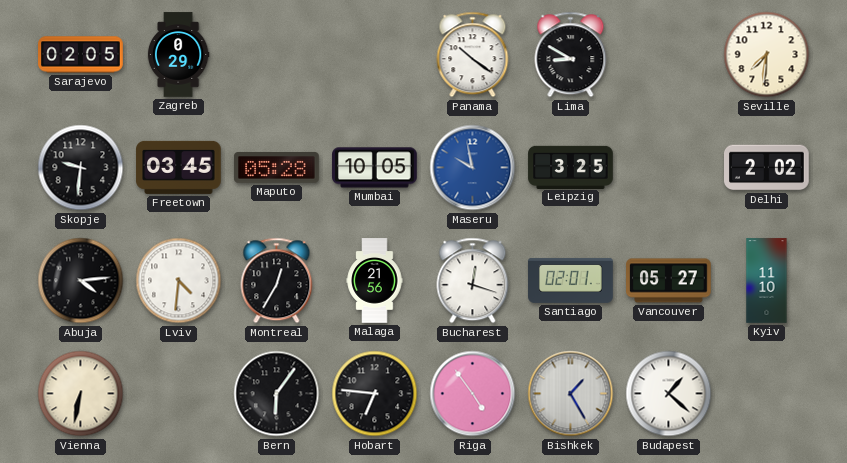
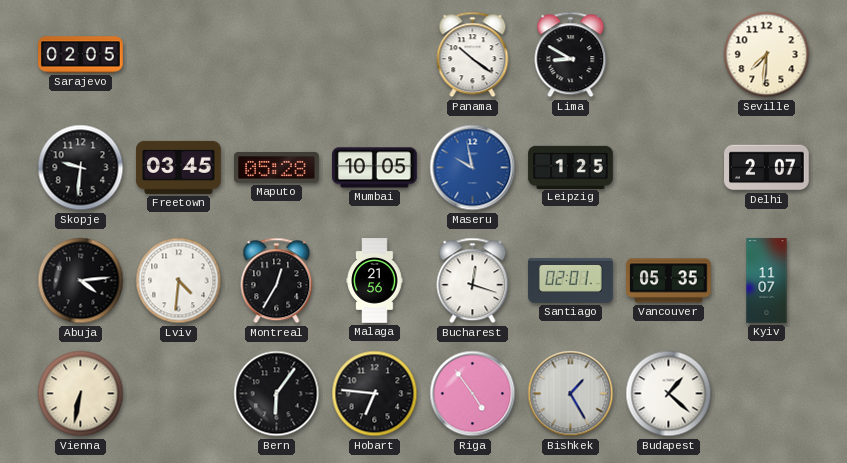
Zagreb: 0:29 -> none
Leipzig: 3:25 -> 1:25
Delhi: 2:02 -> 2:07
Vancouver: 05:27 -> 05:35
Kyiv: 11:10 -> 11:07
